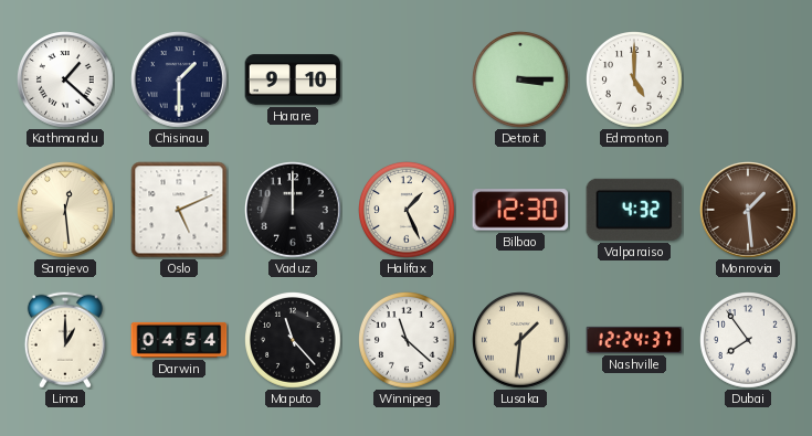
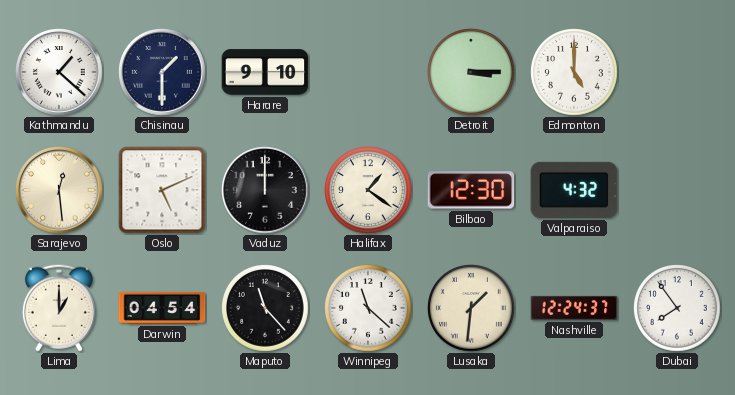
Halifax: 1:26 -> 1:21
Monrovia: 1:29 -> none
